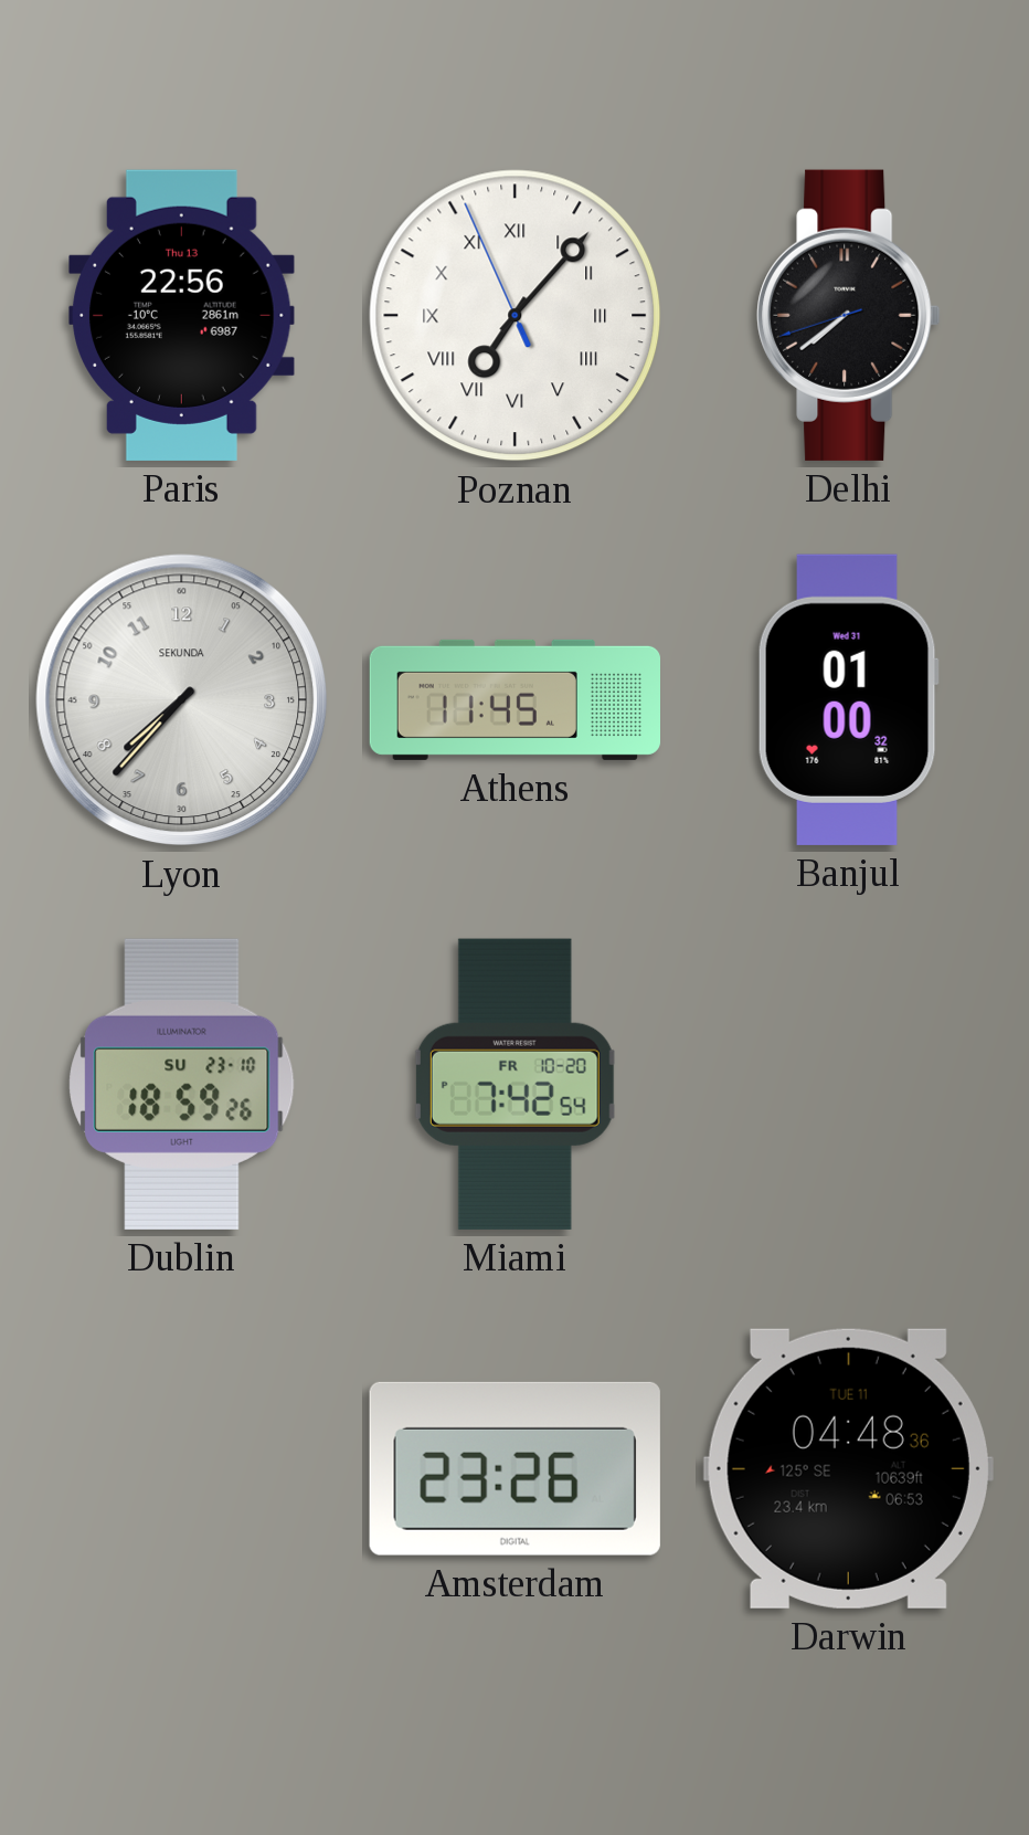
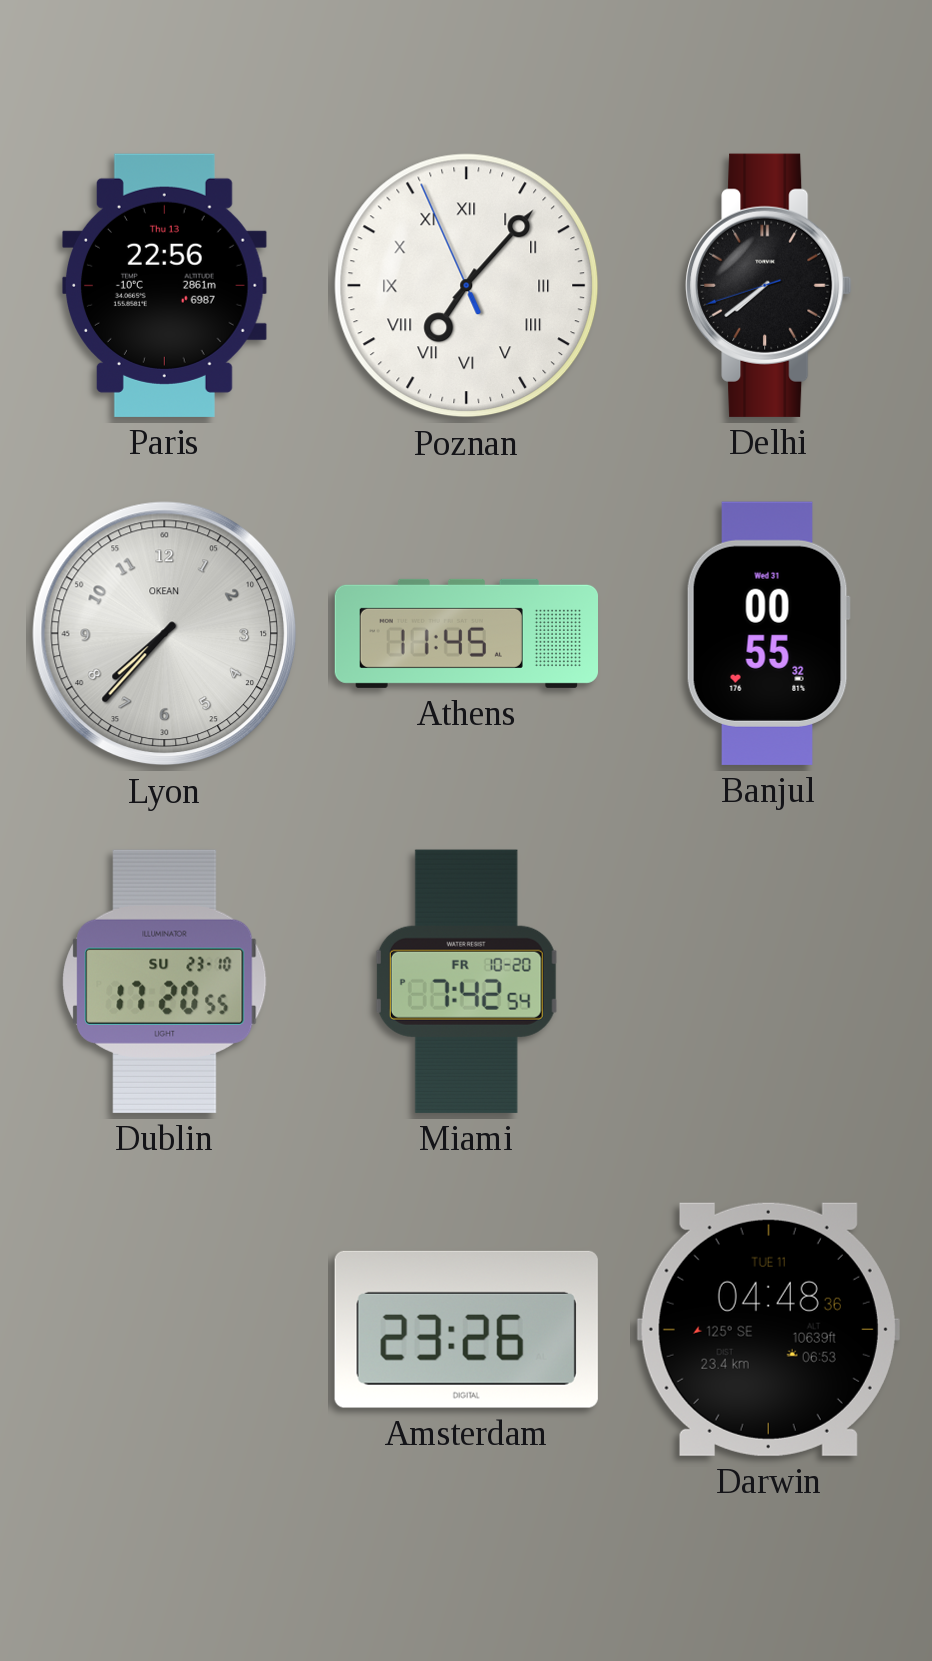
Lyon brand: SEKUNDA -> OKEAN
Banjul: 01:00 -> 00:55
Dublin: 18:59 -> 17:20
